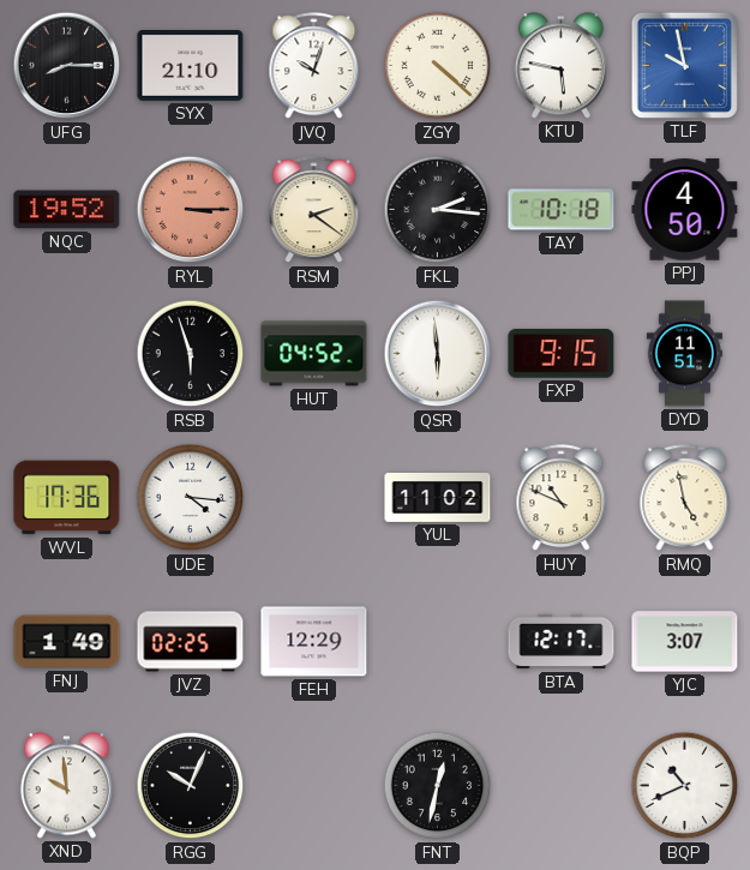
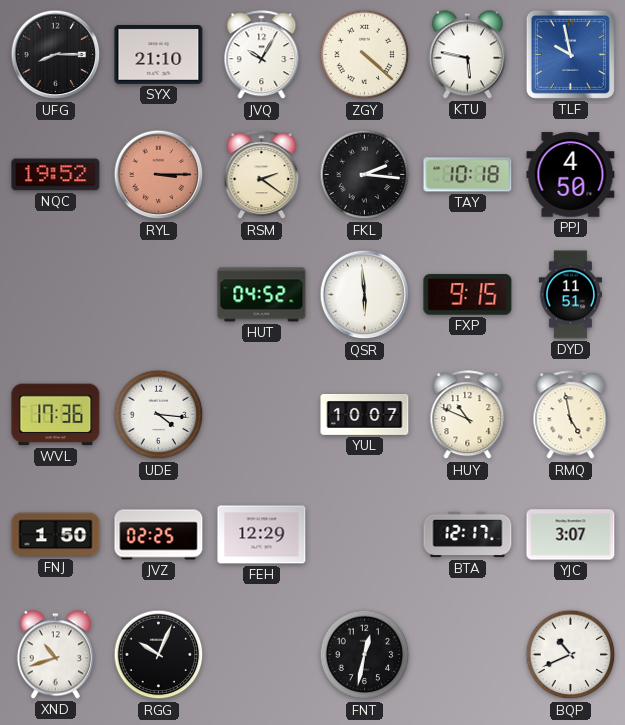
JVQ: 10:03 -> 10:05
RSB: 5:57 -> none
YUL: 11:02 -> 10:07
FNJ: 1:49 -> 1:50
XND: 9:59 -> 10:42
